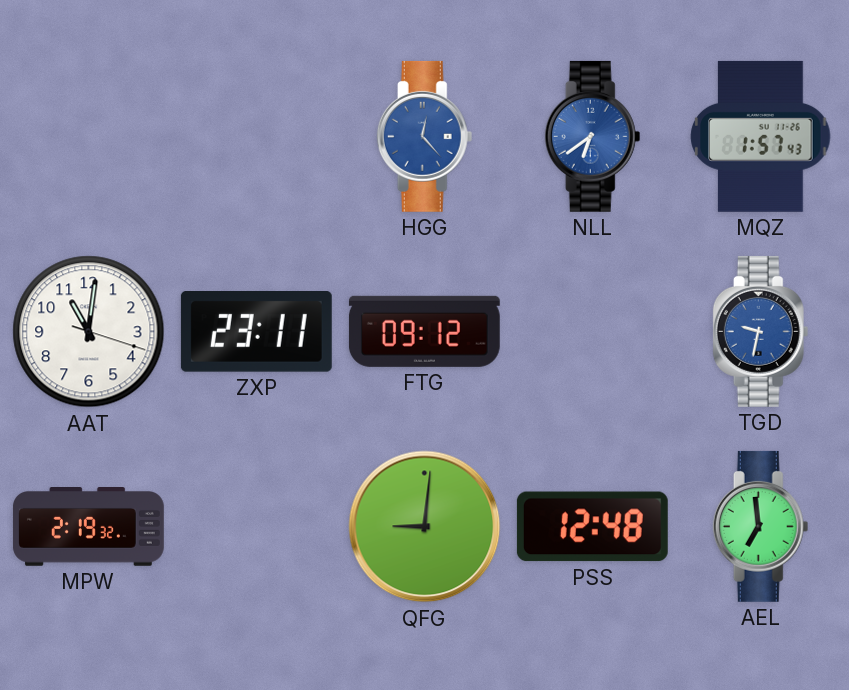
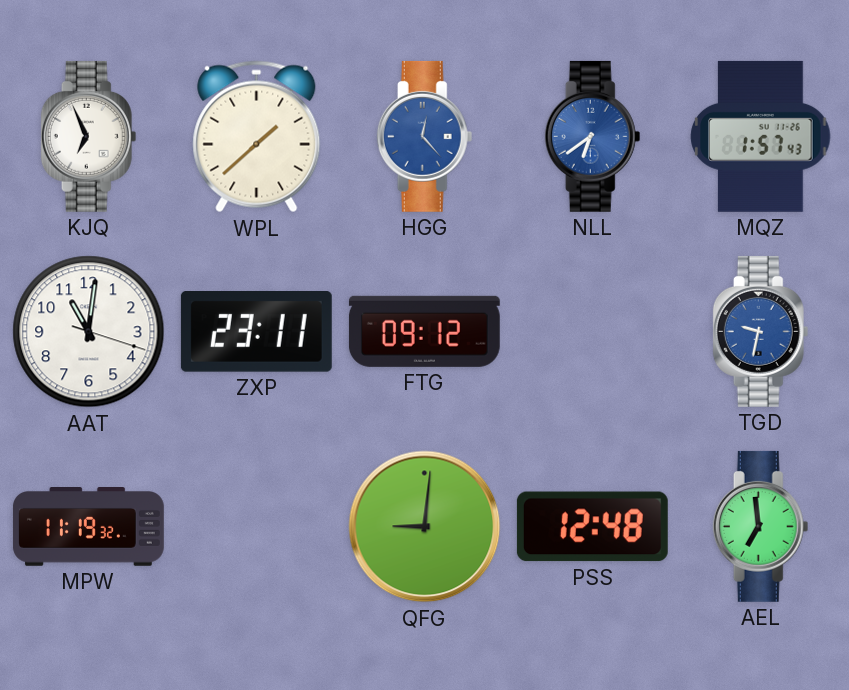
KJQ: none -> 6:56
WPL: none -> 1:38
MPW: 2:19 -> 11:19
